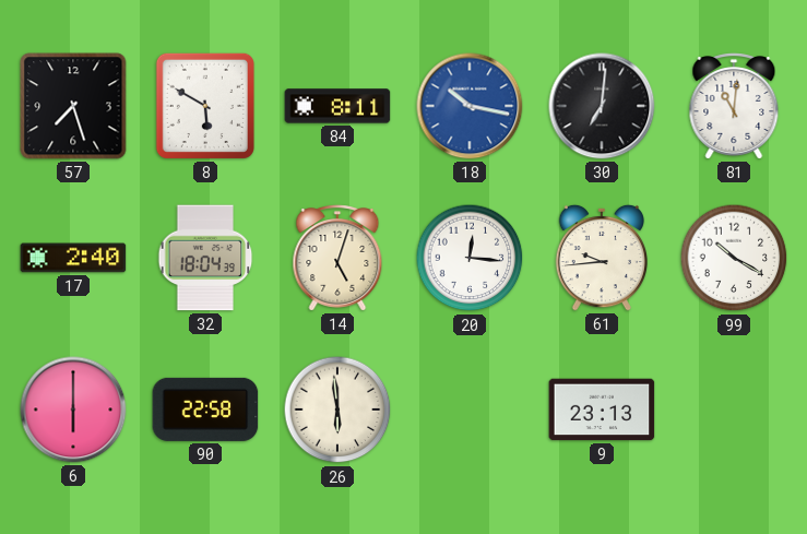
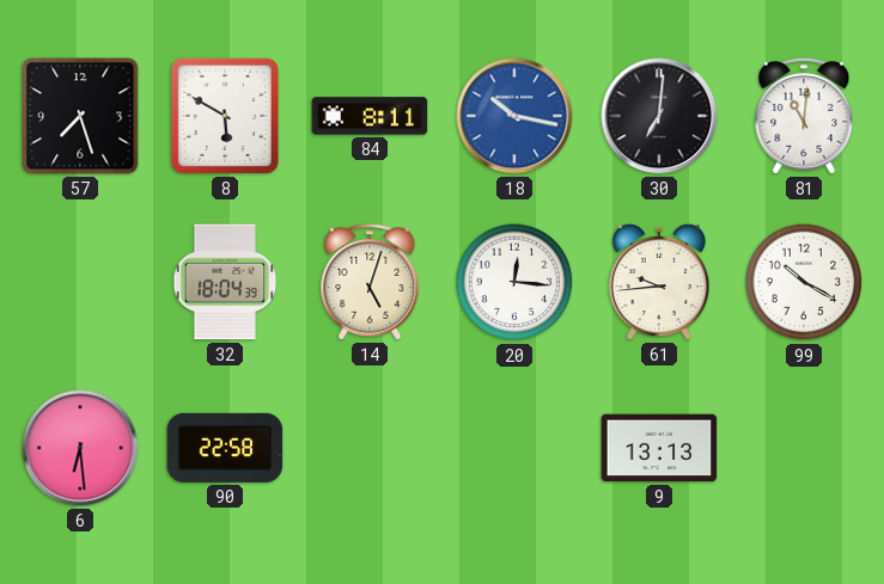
17: 2:40 -> none
6: 6:00 -> 6:29
26: 5:59 -> none
9: 23:13 -> 13:13
